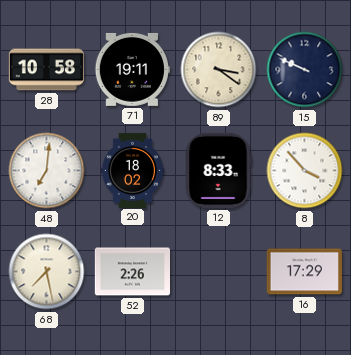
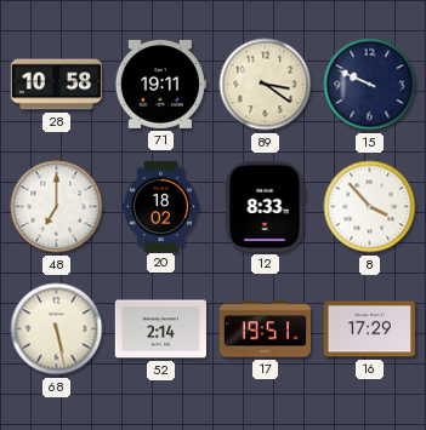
48: 7:01 -> 7:00
68: 7:28 -> 5:28
52: 2:26 -> 2:14
17: none -> 19:51
